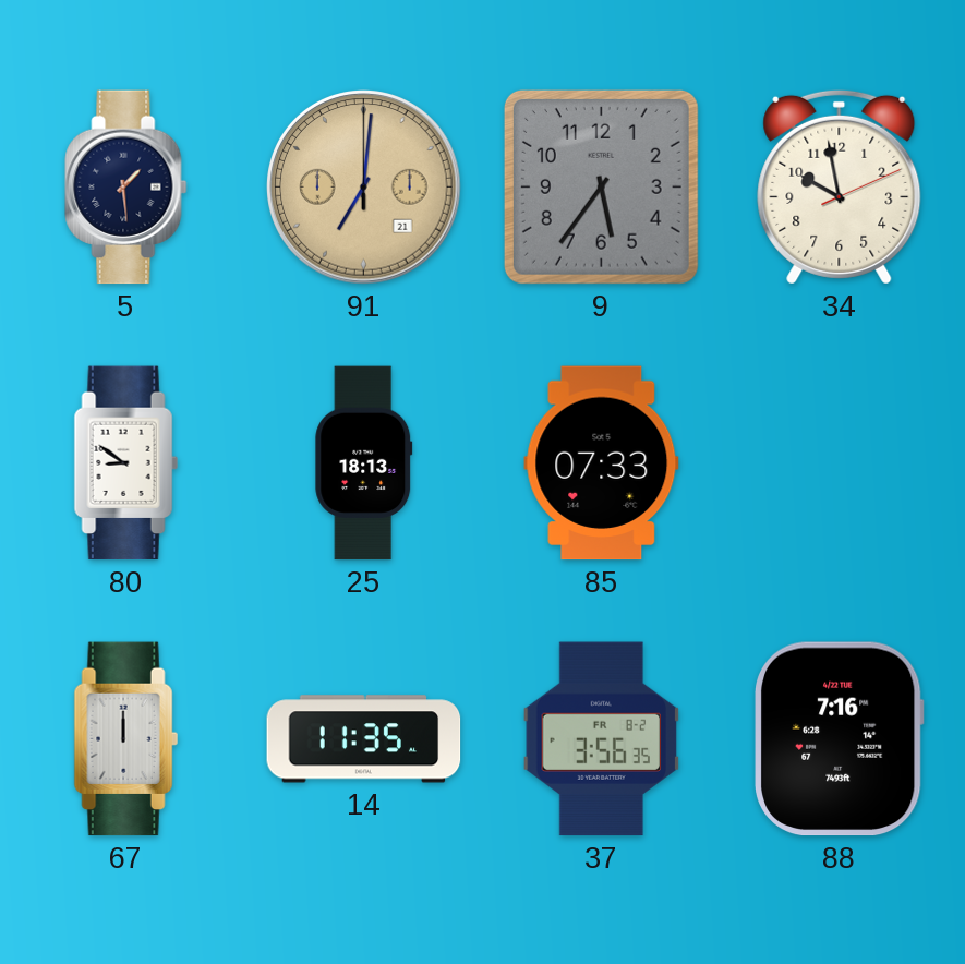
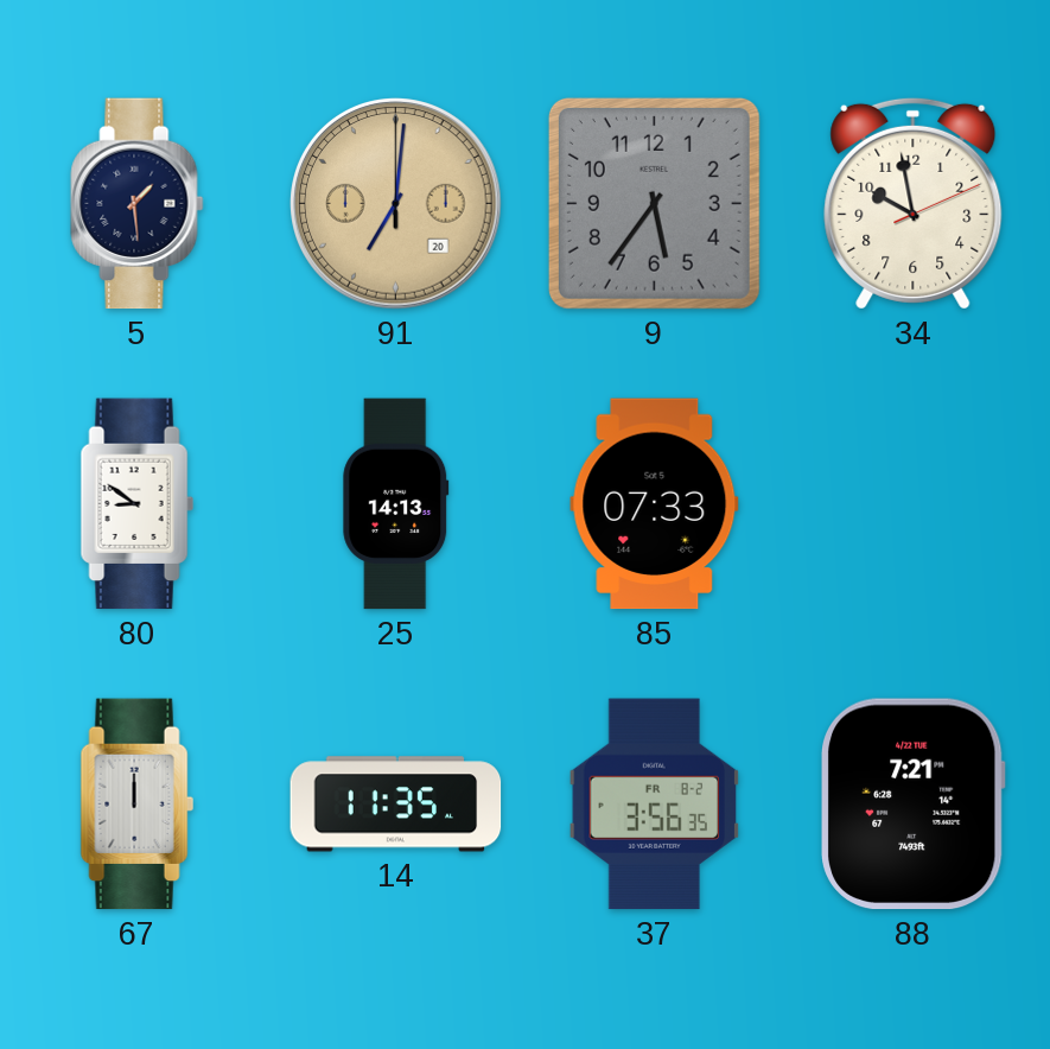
91 date: 21 -> 20
25: 18:13 -> 14:13
88: 7:16 -> 7:21
